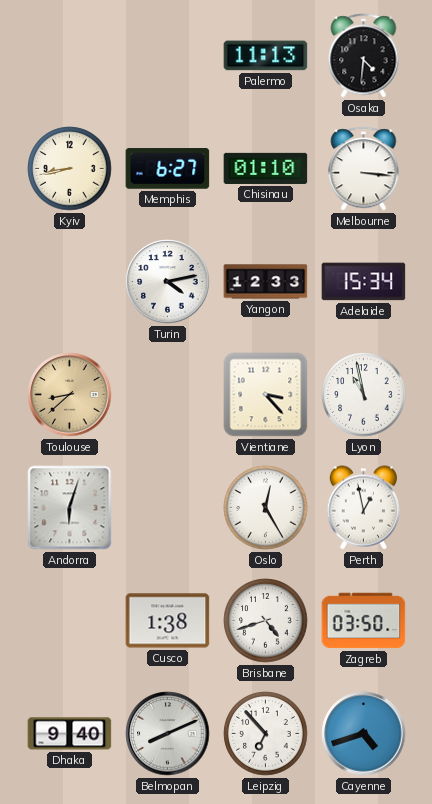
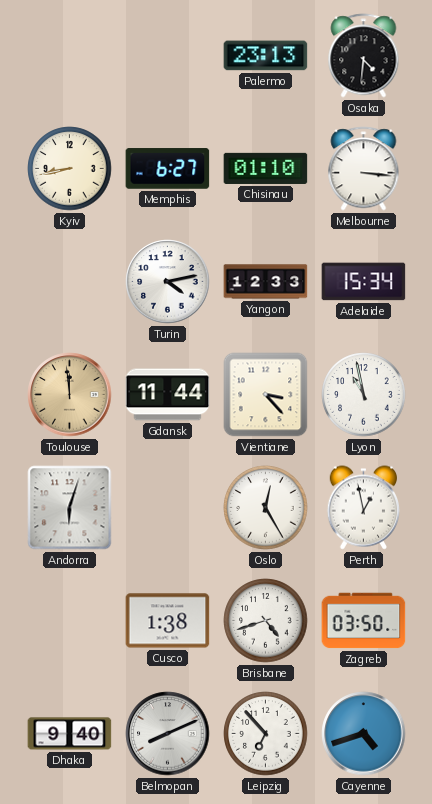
Palermo: 11:13 -> 23:13
Toulouse: 8:38 -> 11:59
Gdansk: none -> 11:44
